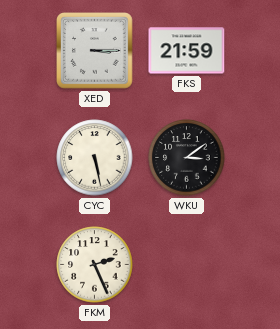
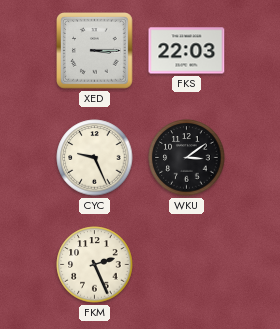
FKS: 21:59 -> 22:03
CYC: 5:28 -> 9:26
